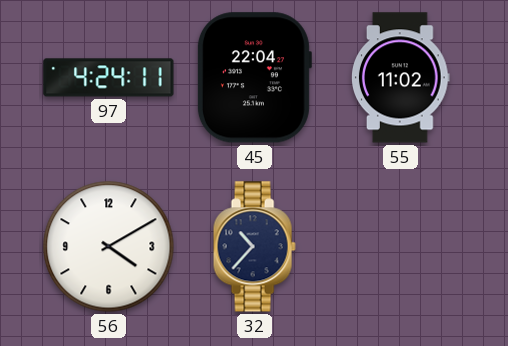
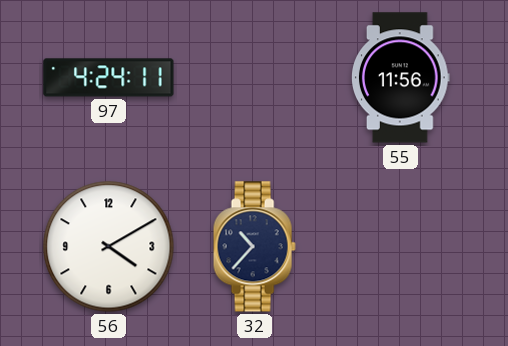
45: 22:04 -> none
55: 11:02 -> 11:56
